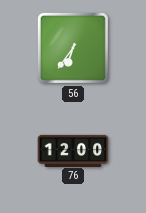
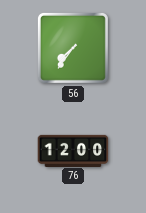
56: 6:36 -> 7:36
